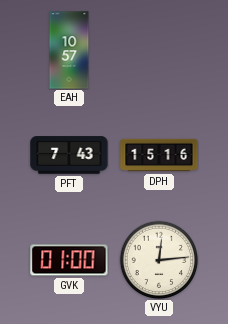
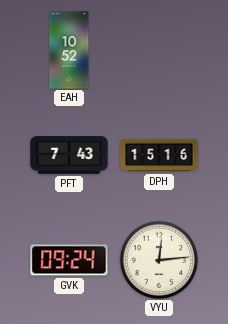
EAH: 10:57 -> 10:52
GVK: 01:00 -> 09:24
